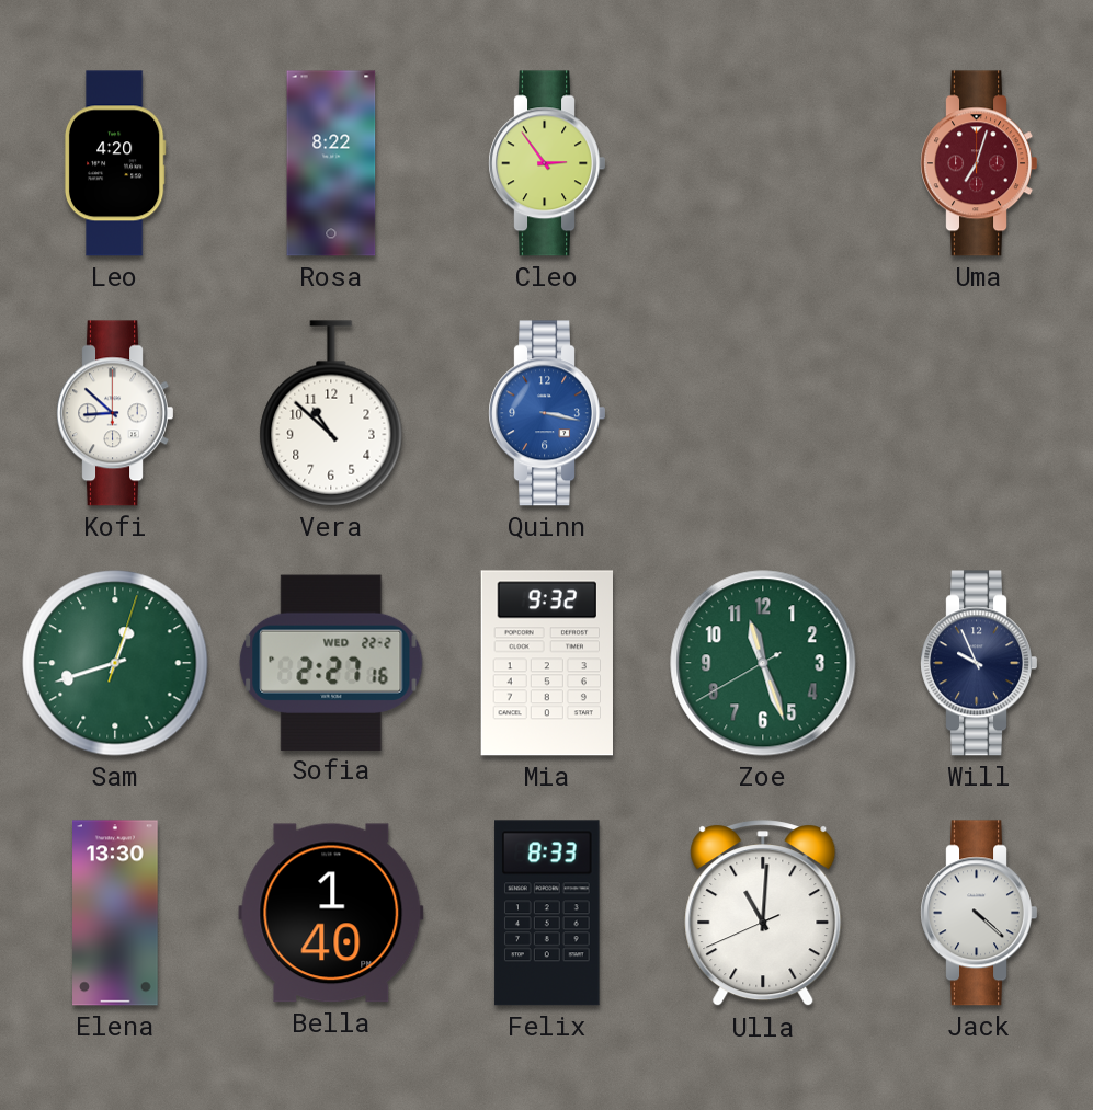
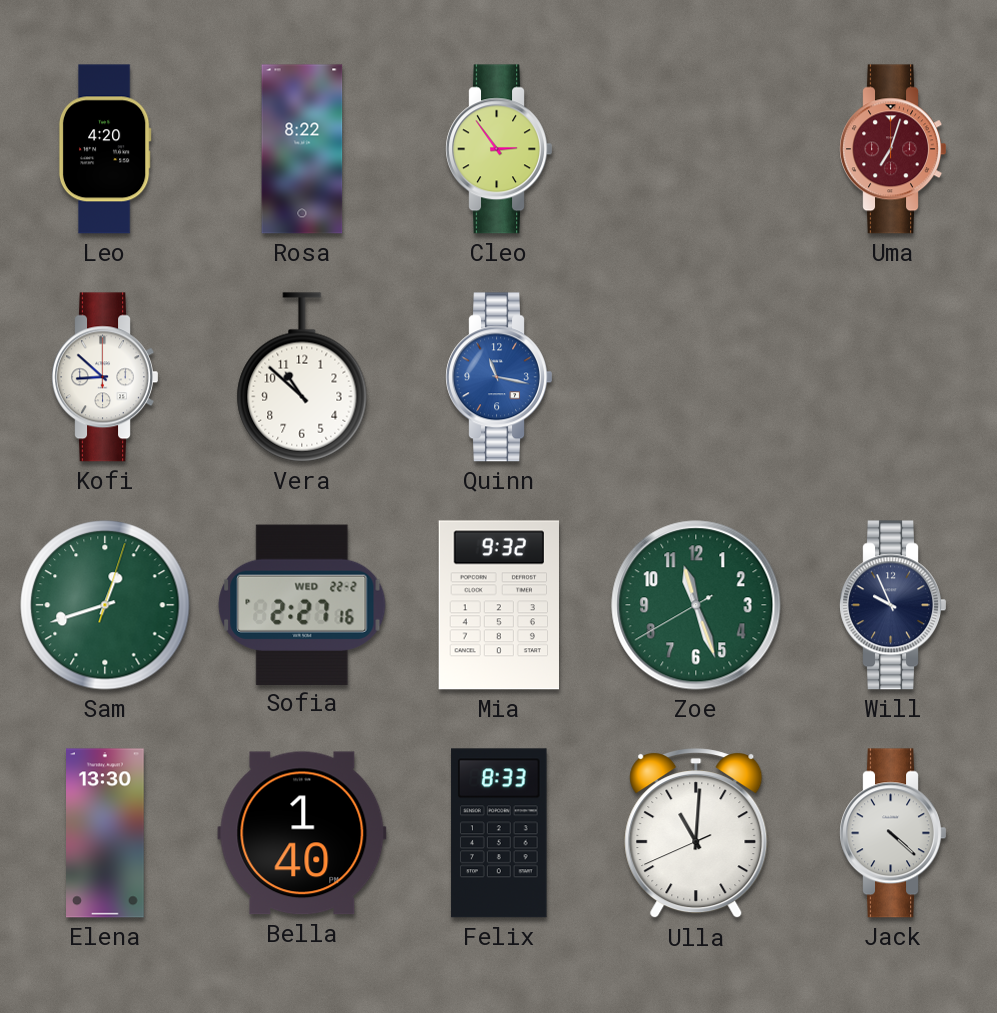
Quinn: 3:17 -> 11:17
